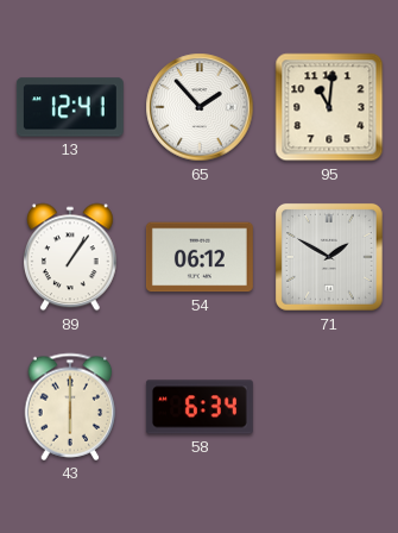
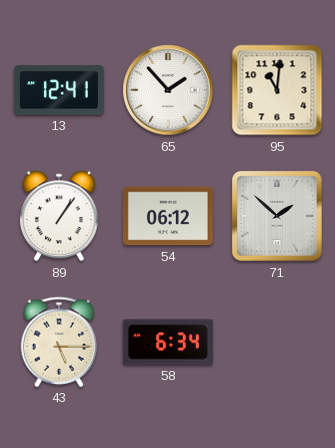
71: 1:50 -> 1:52
43: 6:00 -> 5:15
